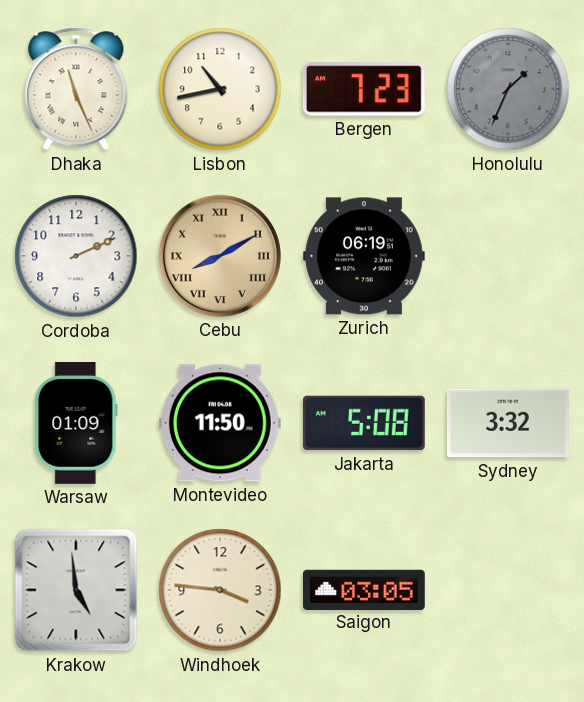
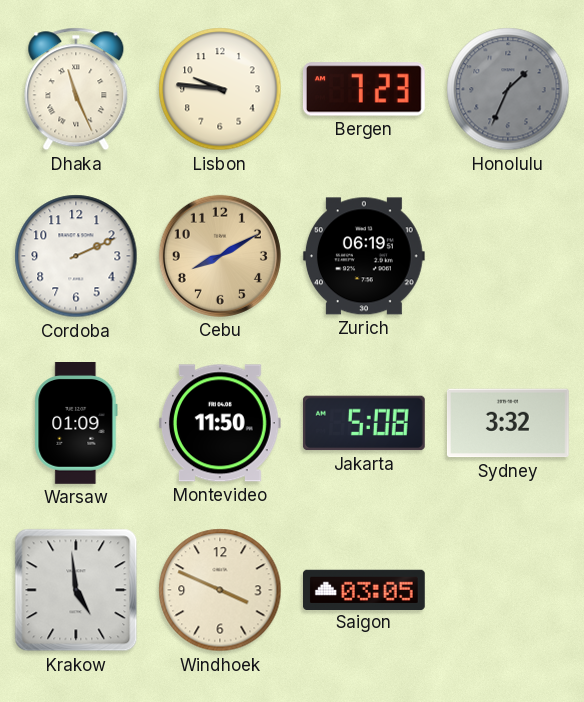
Lisbon: 10:43 -> 9:46
Cebu numerals: Roman -> Arabic
Windhoek: 3:46 -> 3:49
